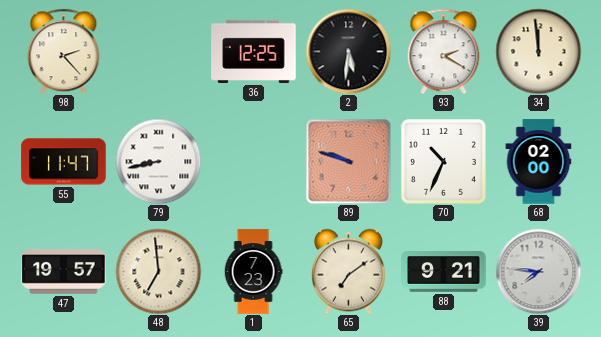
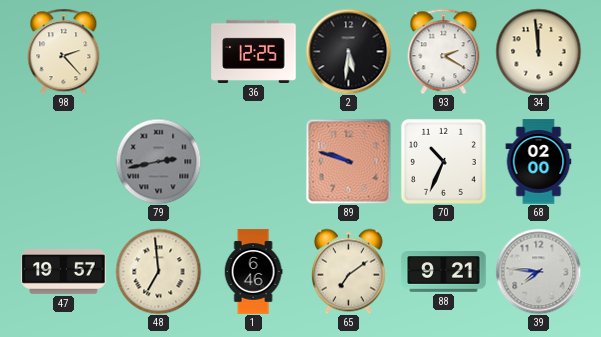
55: 11:47 -> none
79: 8:43 -> 2:43
79 dial: white -> grey
1: 7:23 -> 6:46
